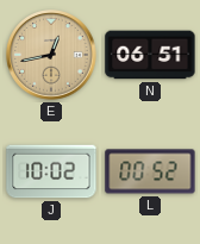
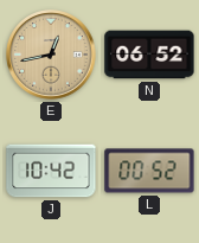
N: 06:51 -> 06:52
J: 10:02 -> 10:42
